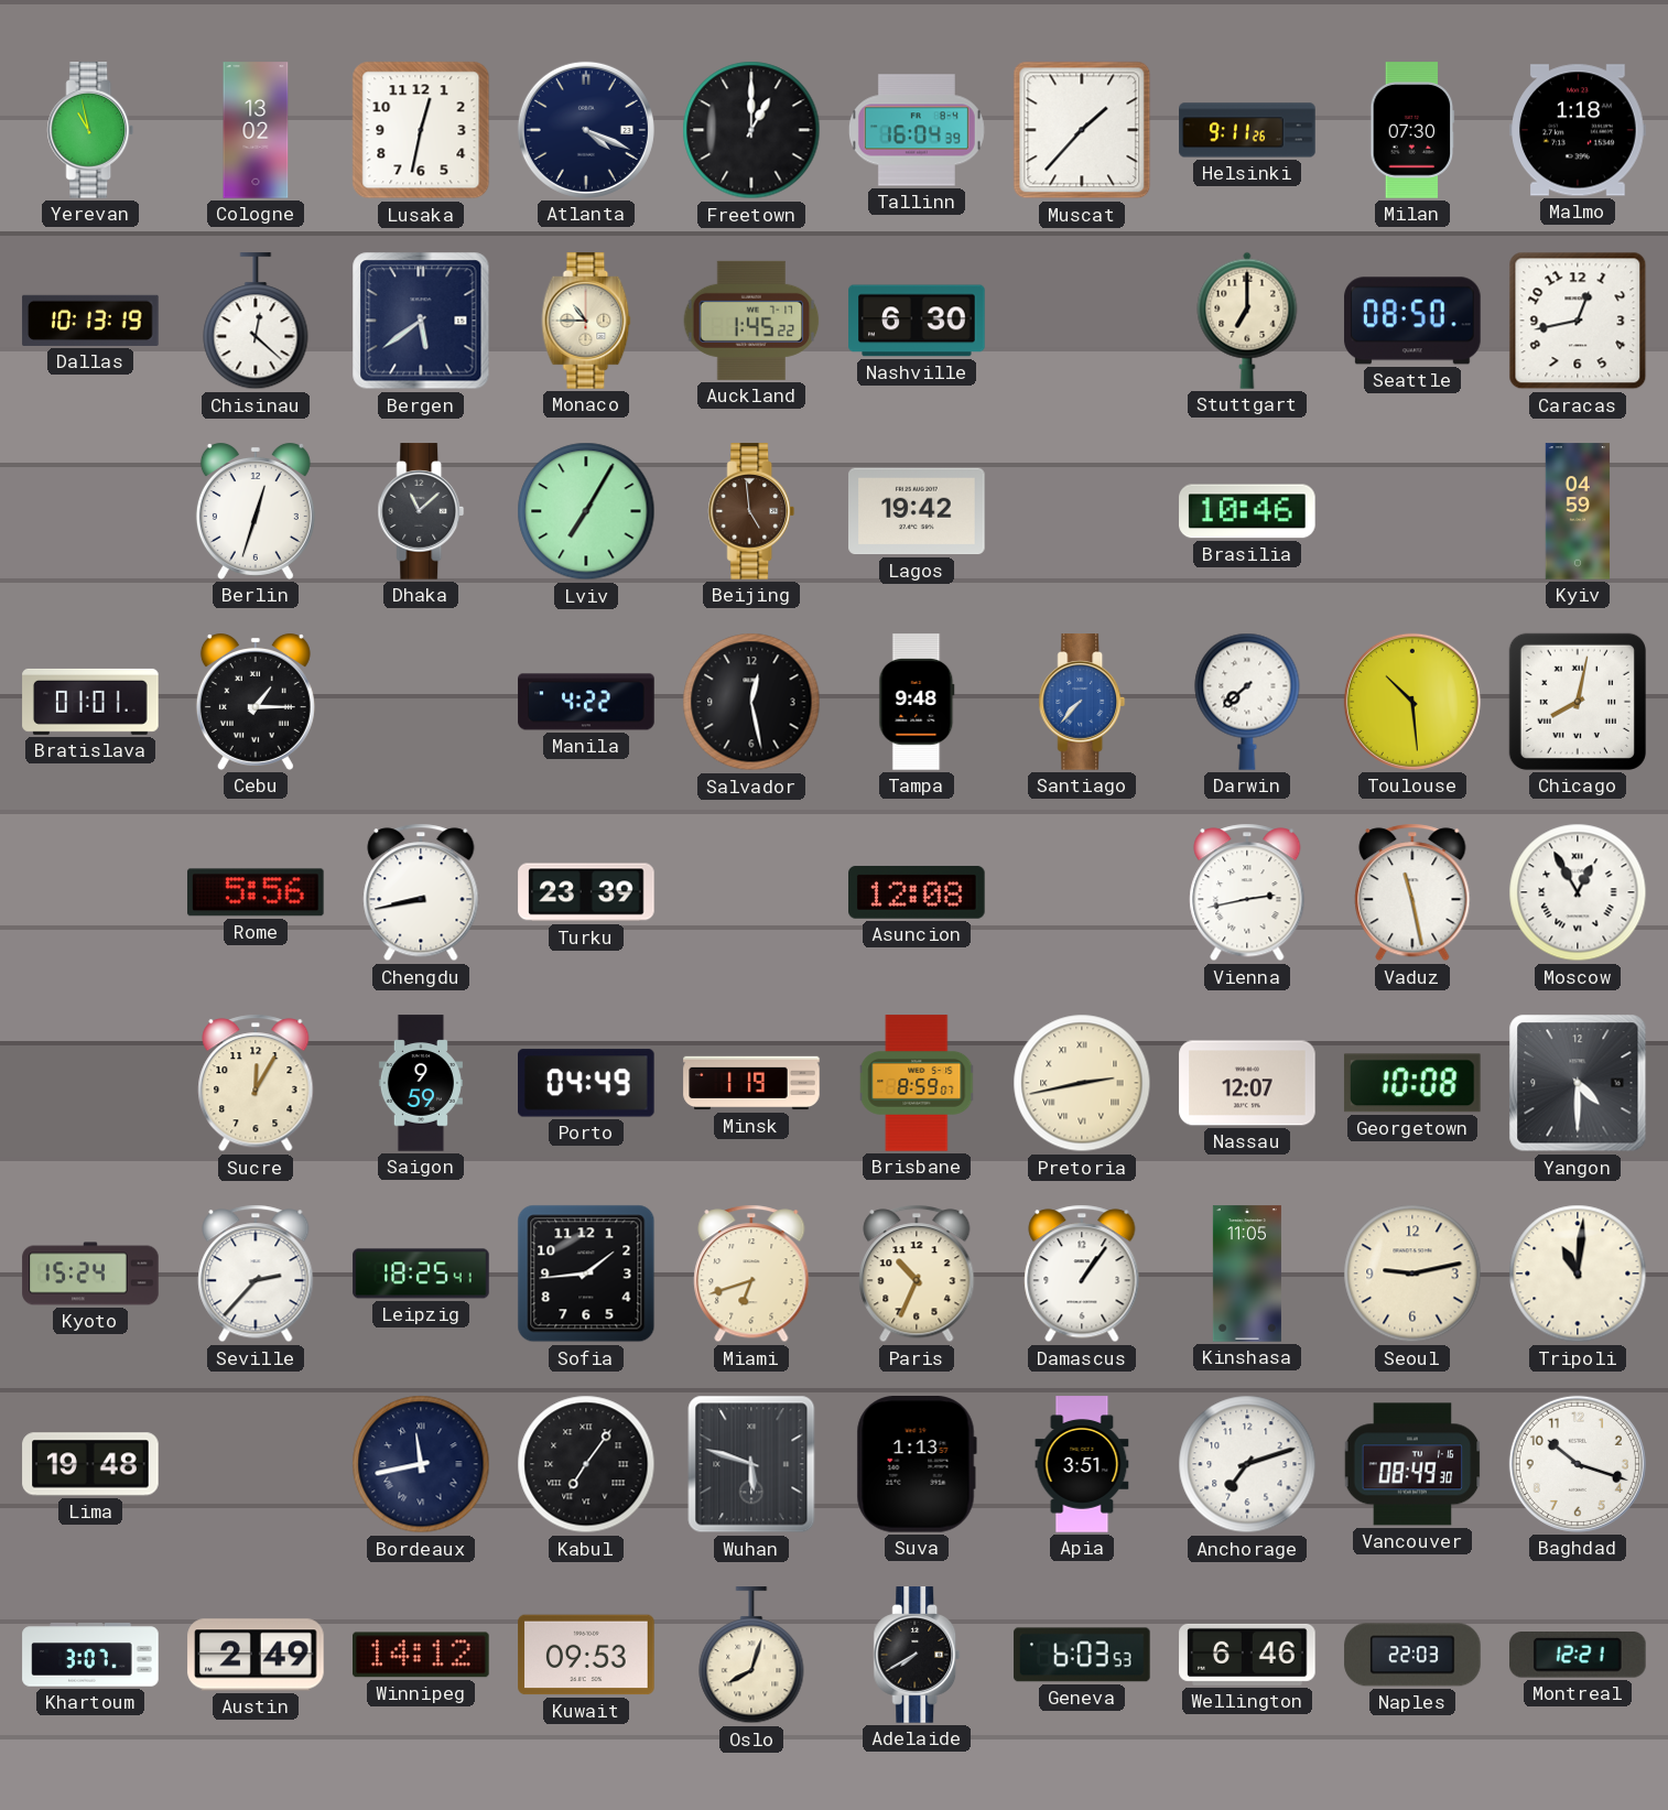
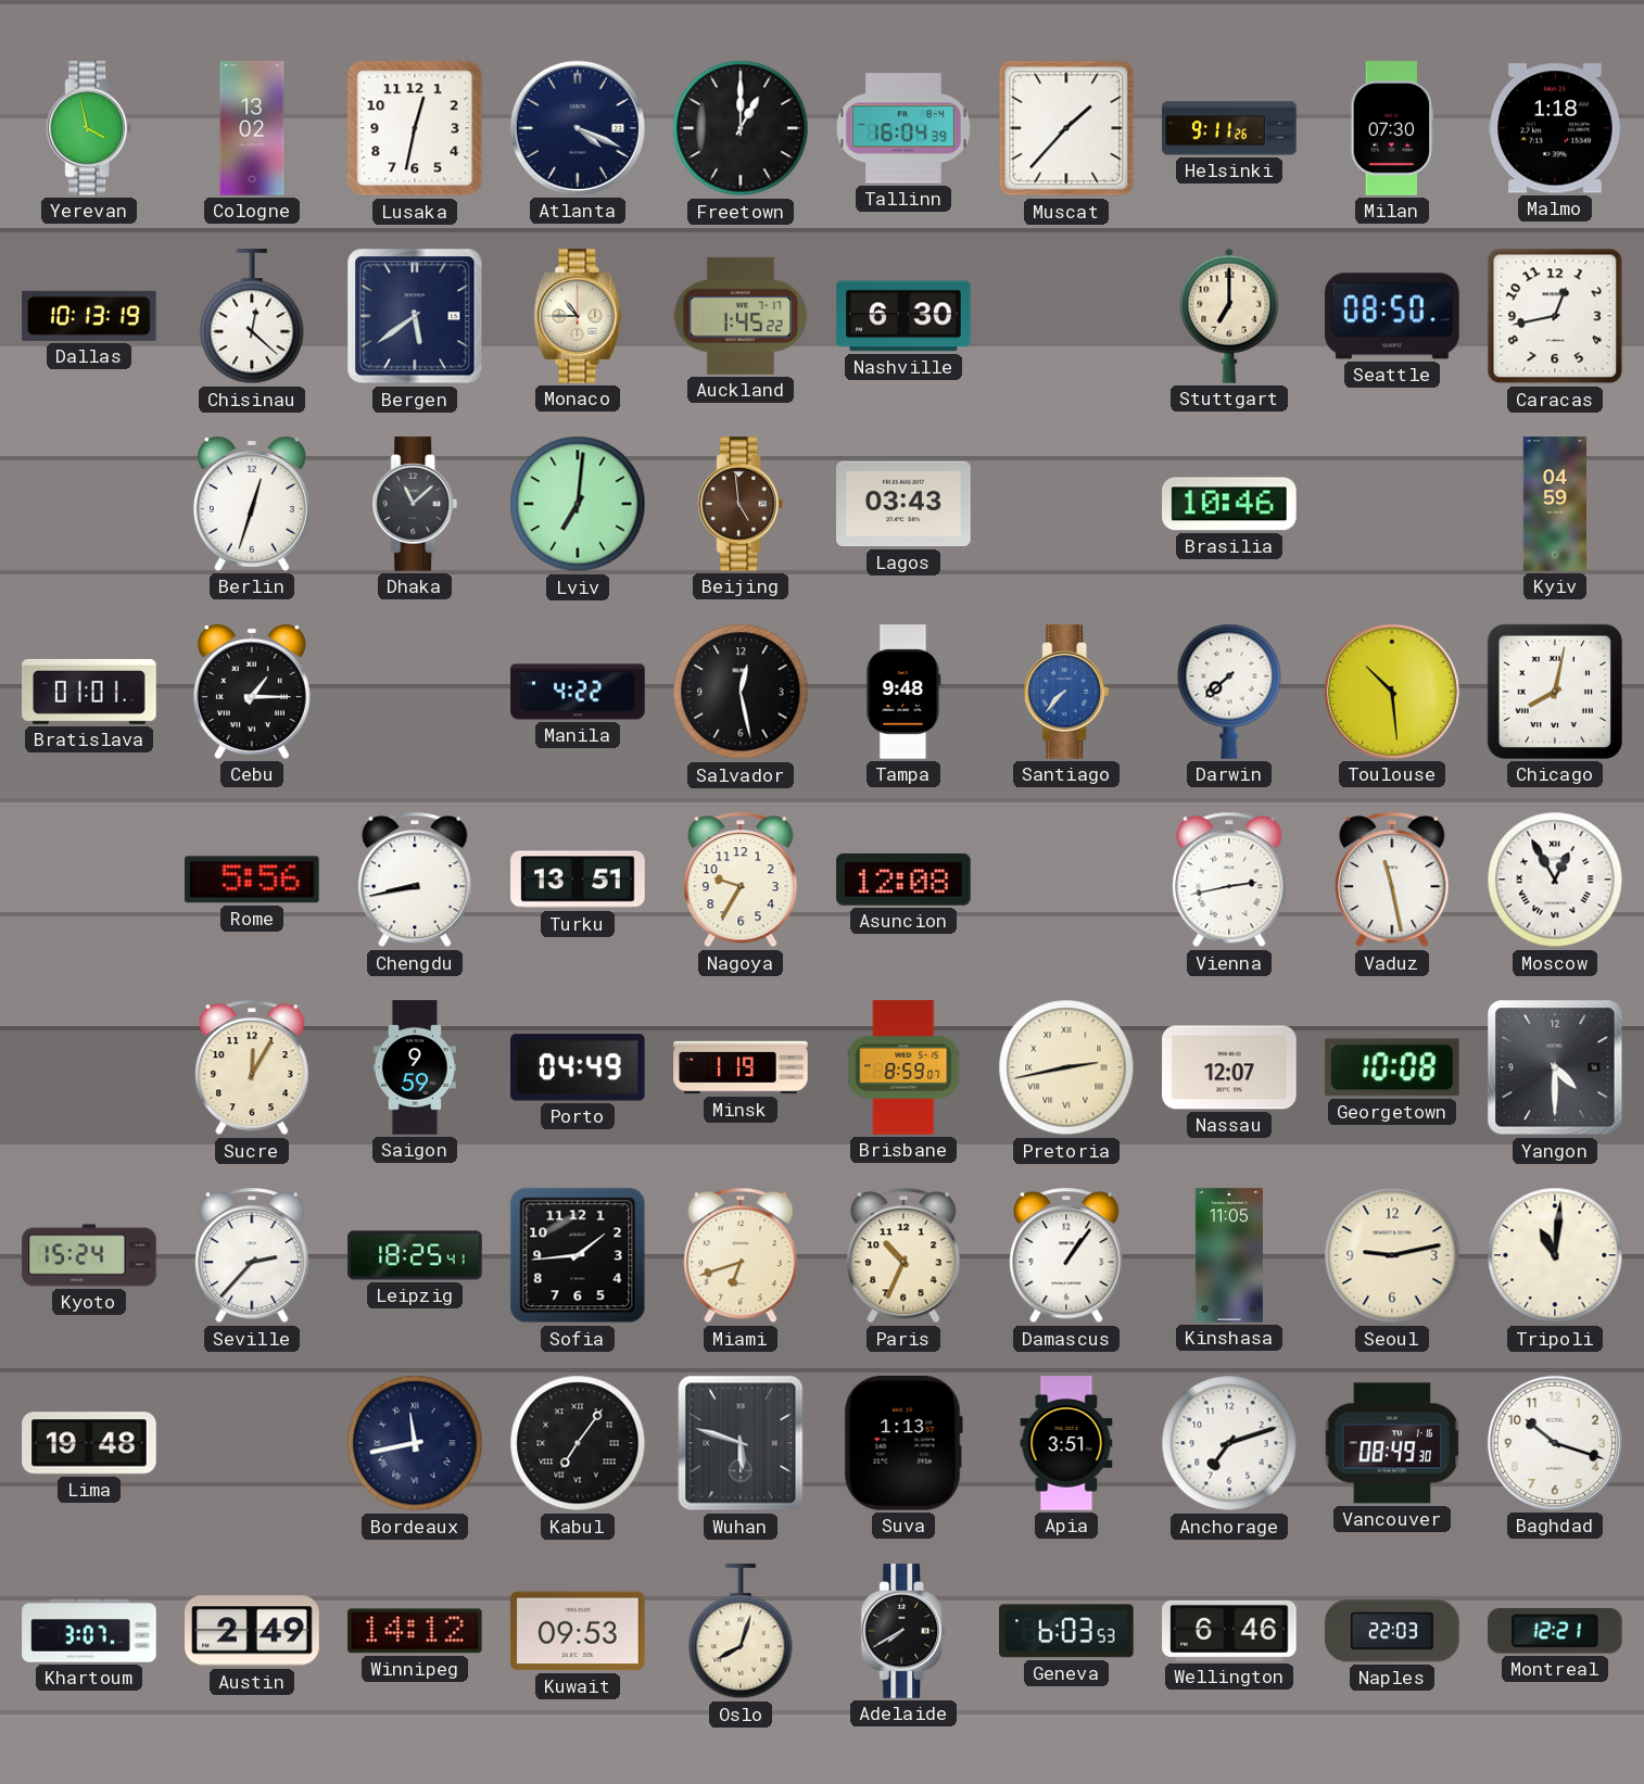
Yerevan: 10:58 -> 3:58
Lviv: 7:05 -> 7:01
Lagos: 19:42 -> 03:43
Turku: 23:39 -> 13:51
Nagoya: none -> 9:35
